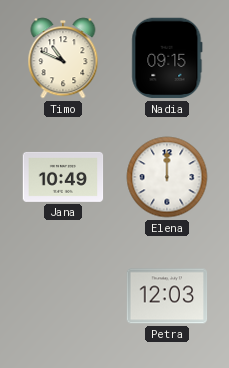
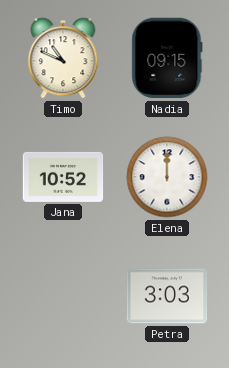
Jana: 10:49 -> 10:52
Petra: 12:03 -> 3:03
